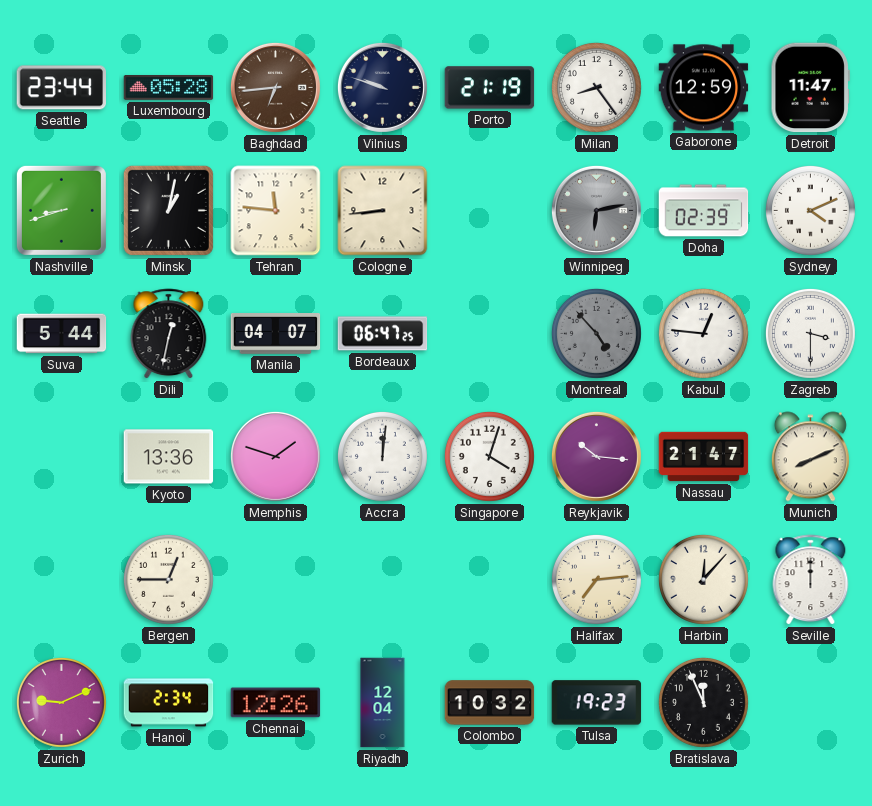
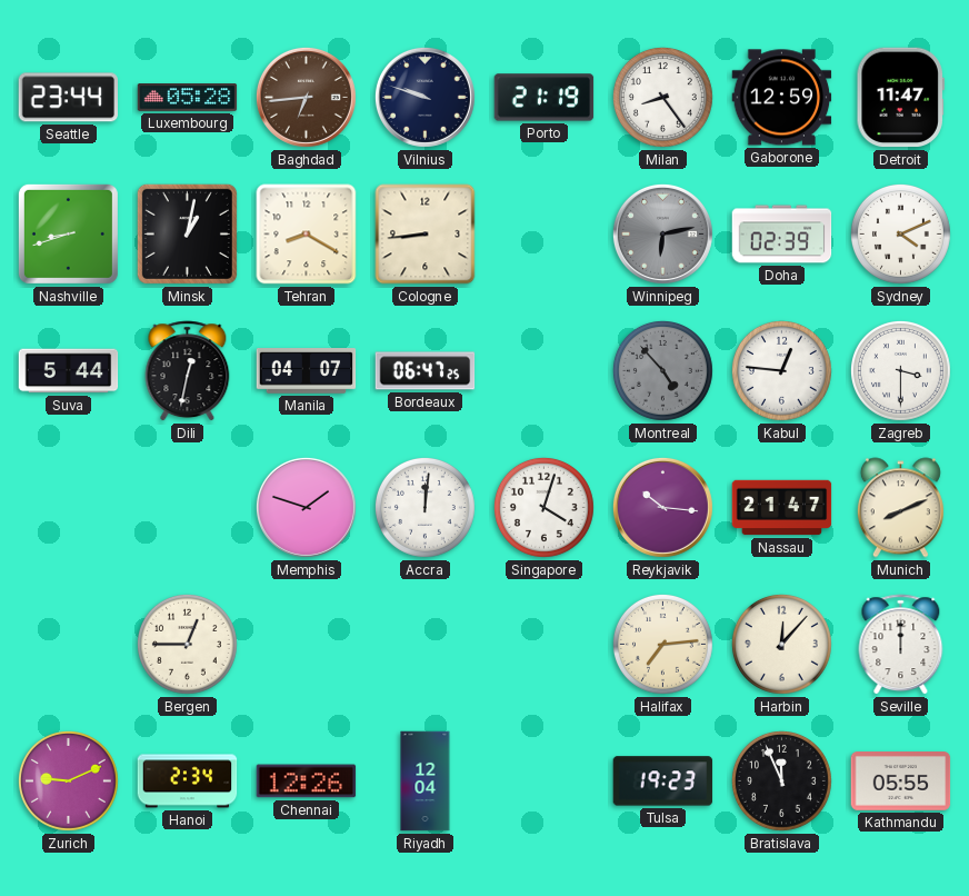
Tehran: 11:46 -> 8:20
Kyoto: 13:36 -> none
Colombo: 10:32 -> none
Kathmandu: none -> 05:55
